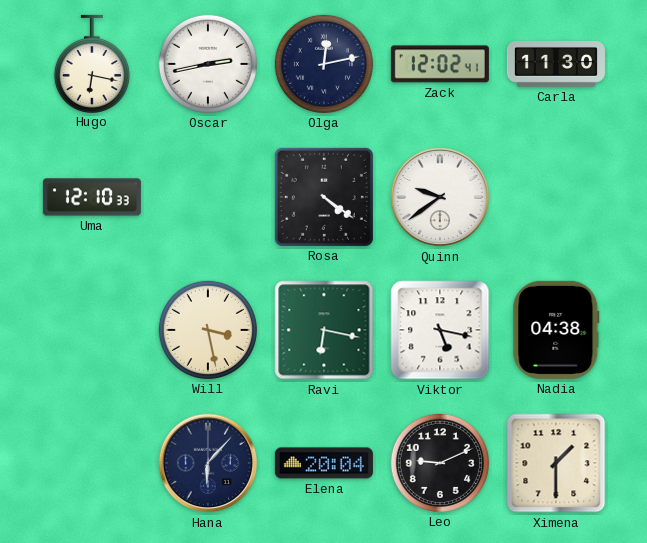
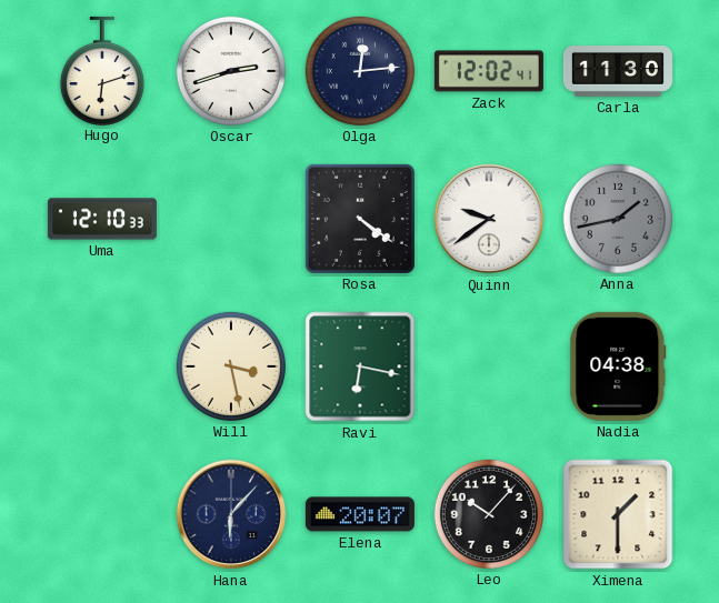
Hugo: 6:17 -> 6:12
Oscar: 2:43 -> 2:42
Olga: 12:13 -> 12:14
Anna: none -> 1:43
Viktor: 5:17 -> none
Elena: 20:04 -> 20:07
Leo: 9:11 -> 10:07
